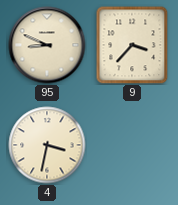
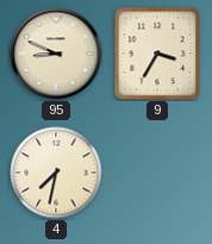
9: 3:37 -> 3:35
4: 3:32 -> 7:32
